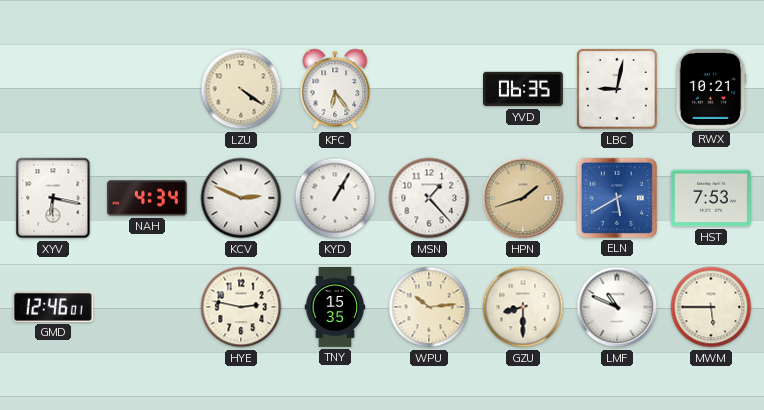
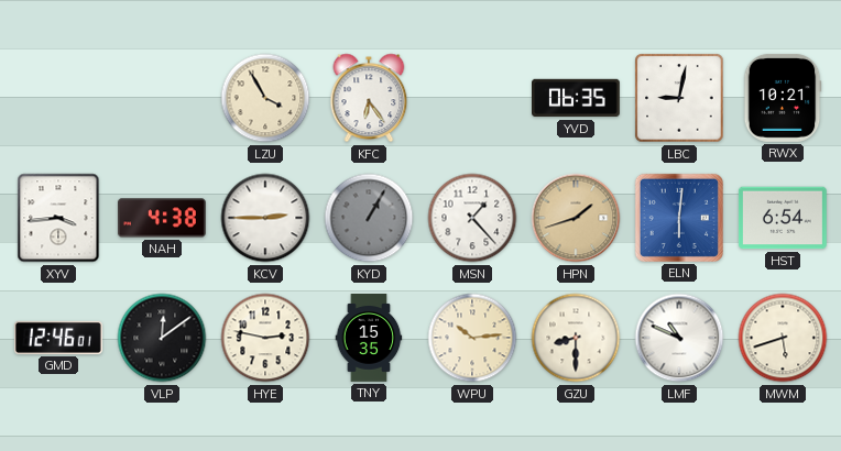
LZU: 4:21 -> 3:55
XYV: 6:17 -> 3:44
NAH: 4:34 -> 4:38
KCV: 2:49 -> 2:45
KYD dial: white -> grey
ELN: 5:40 -> 6:01
HST: 7:53 -> 6:54
VLP: none -> 12:09
MWM: 5:45 -> 5:42
